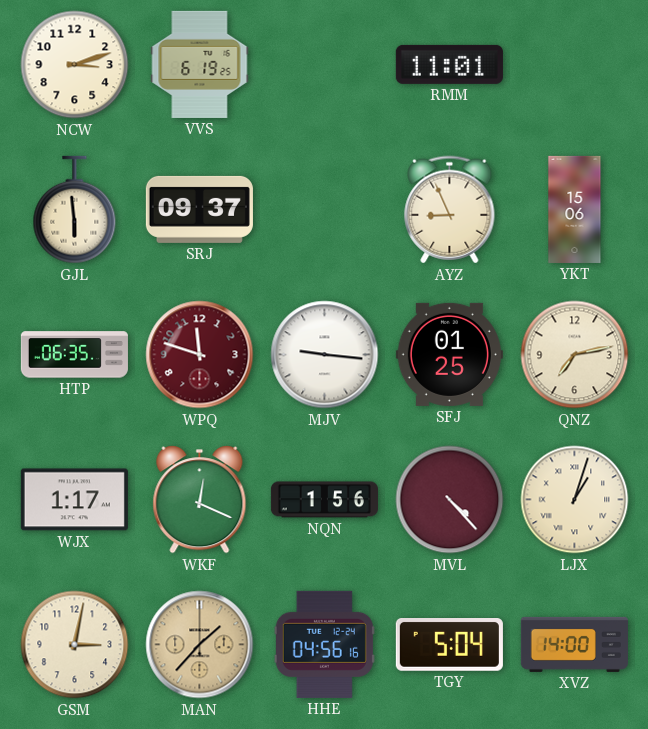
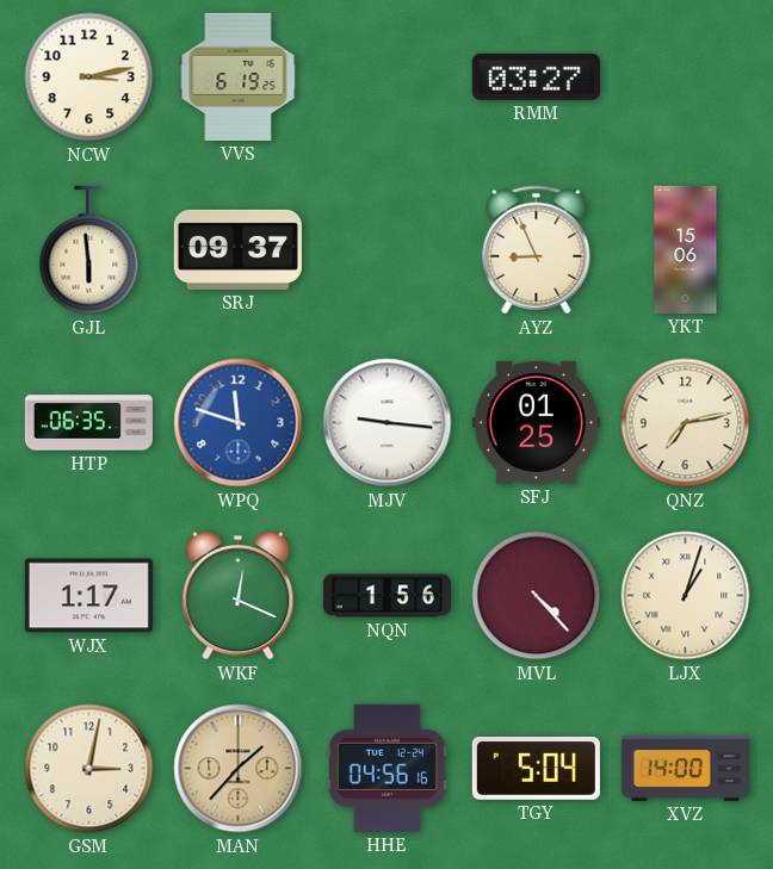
NCW: 3:12 -> 3:13
RMM: 11:01 -> 03:27
WPQ dial: burgundy -> blue
